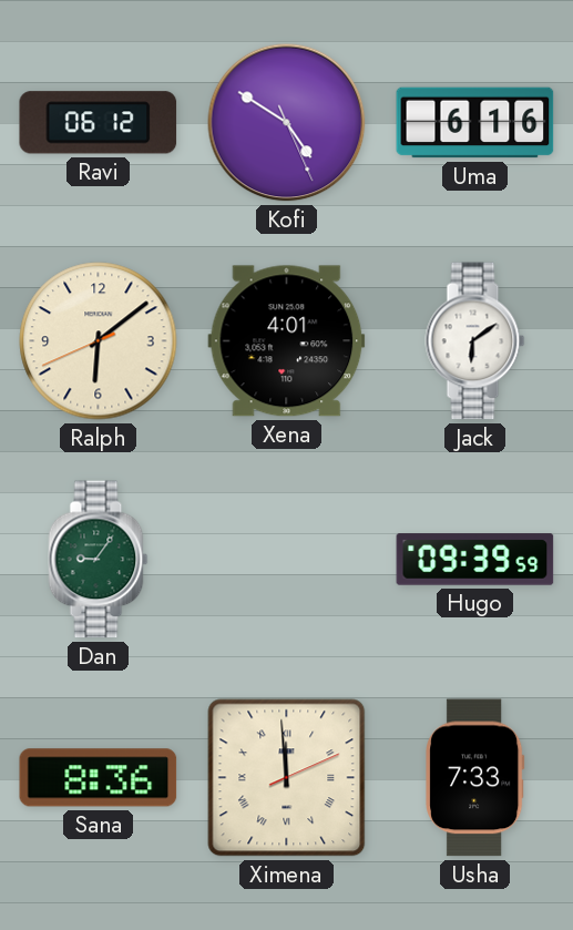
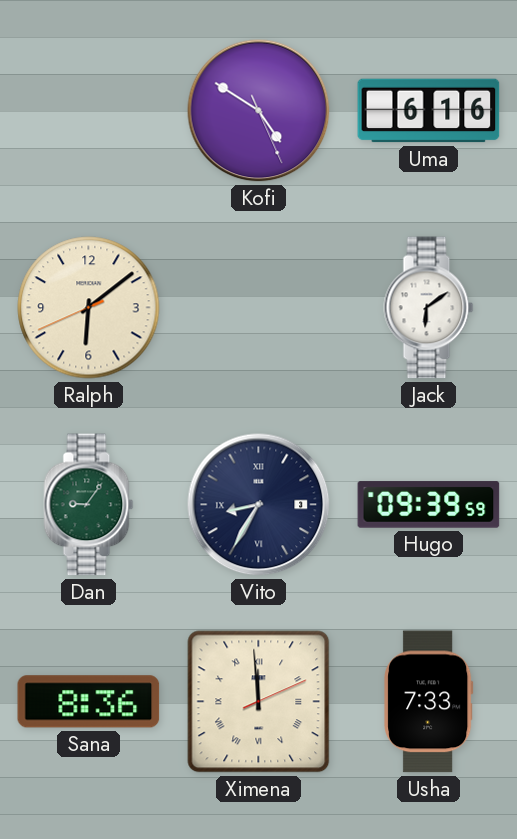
Ravi: 06:12 -> none
Xena: 4:01 -> none
Vito: none -> 8:35
